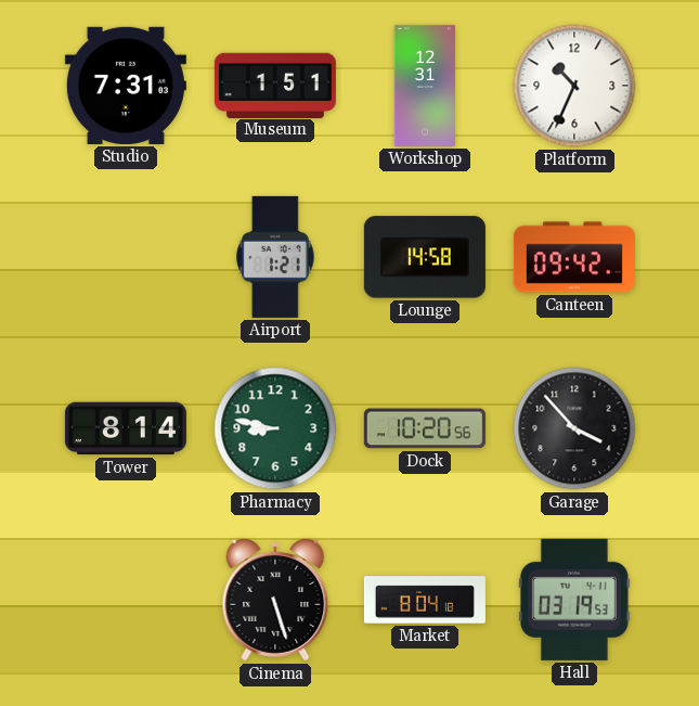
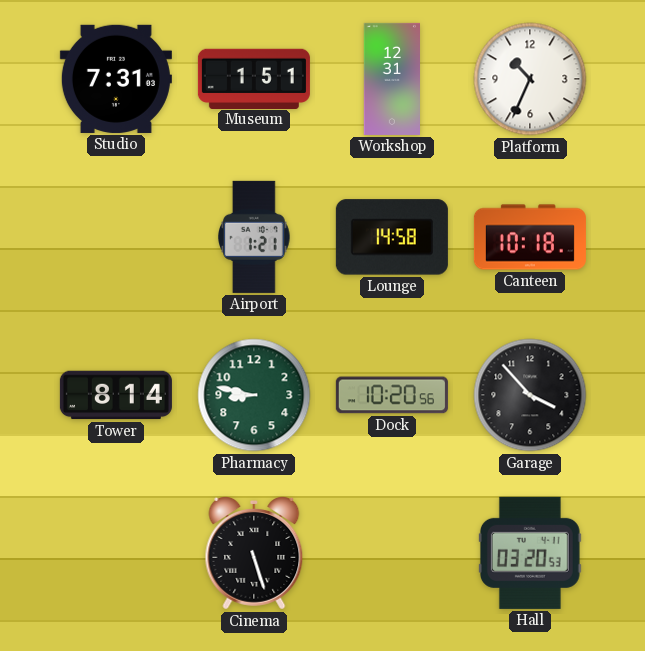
Canteen: 09:42 -> 10:18
Market: 8:04 -> none
Hall: 03:19 -> 03:20
